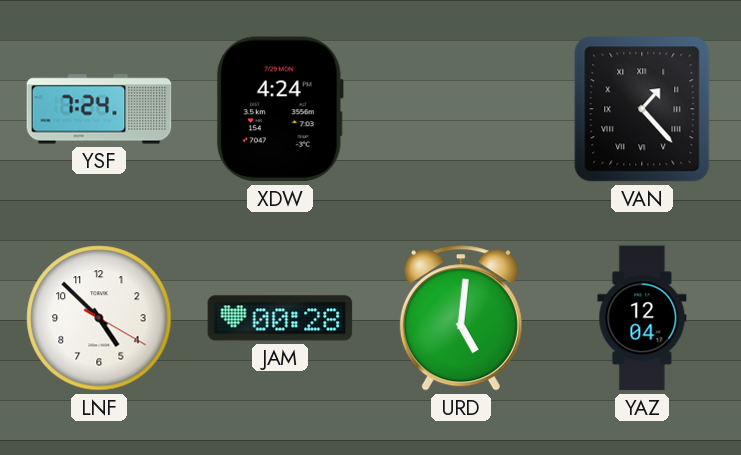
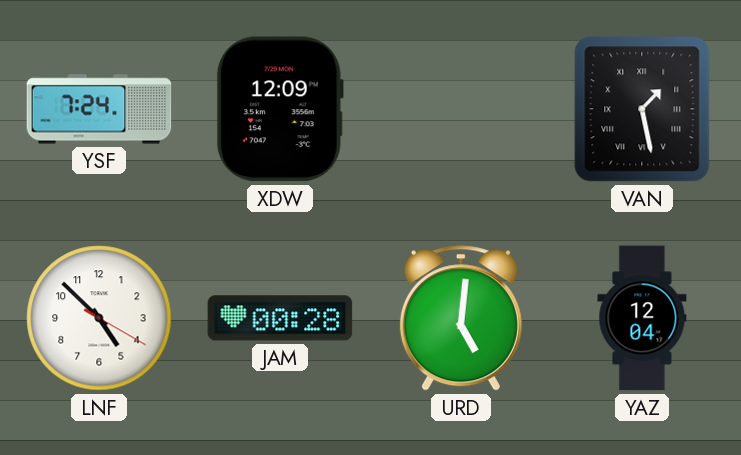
XDW: 4:24 -> 12:09
VAN: 1:23 -> 1:28
